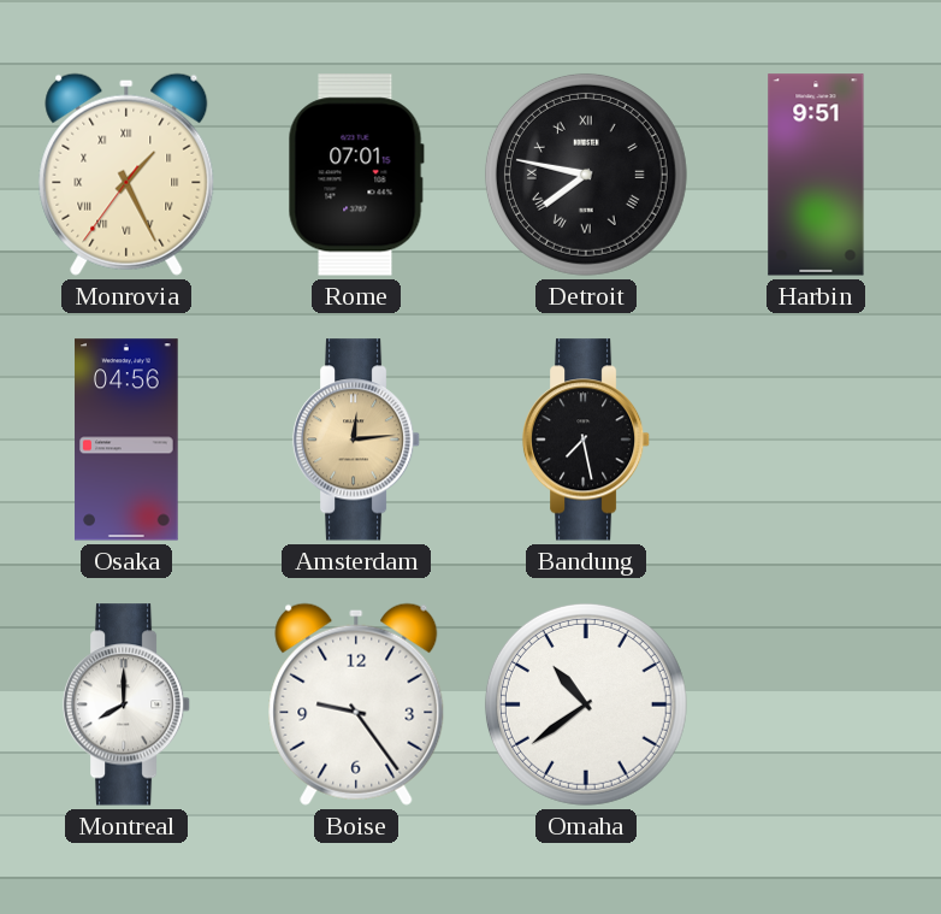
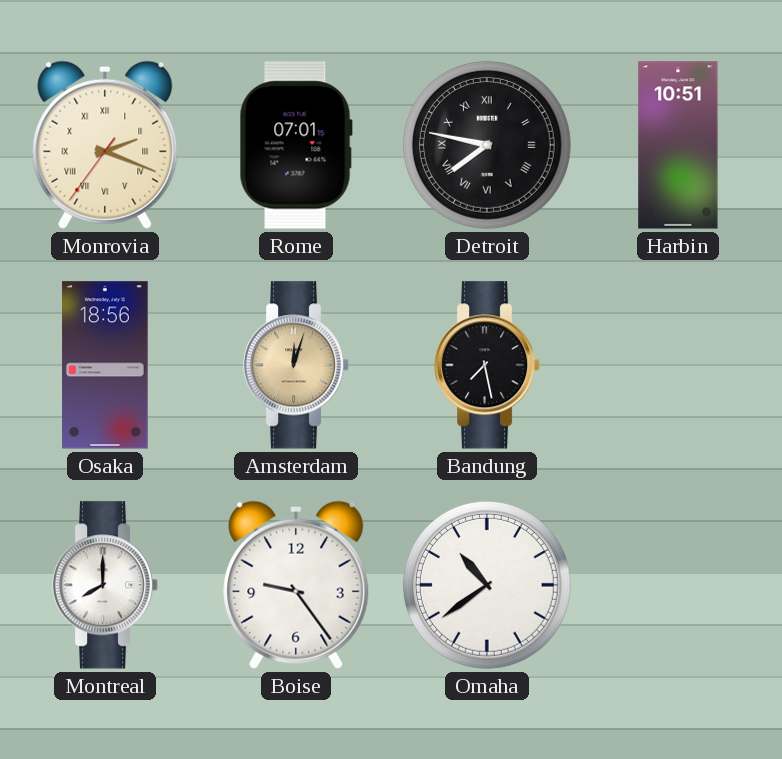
Monrovia: 1:25 -> 2:18
Harbin: 9:51 -> 10:51
Osaka: 04:56 -> 18:56
Amsterdam: 12:14 -> 12:03
